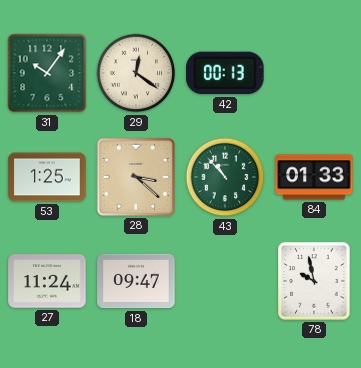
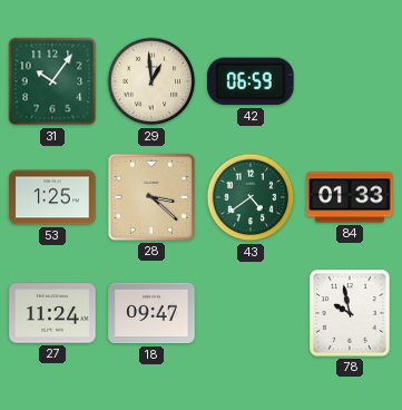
29: 12:21 -> 12:59
42: 00:13 -> 06:59
43: 10:53 -> 4:39
